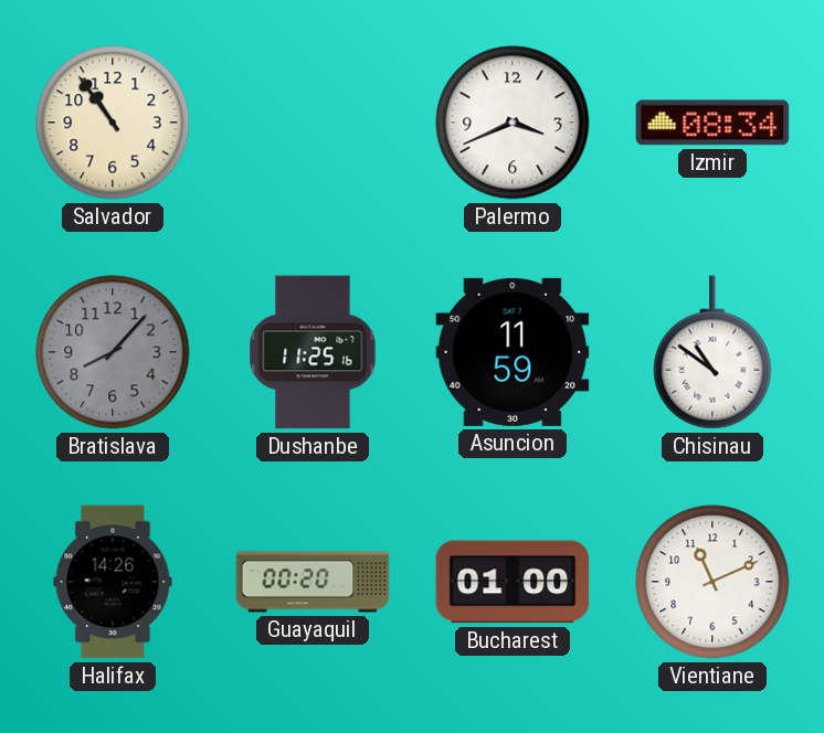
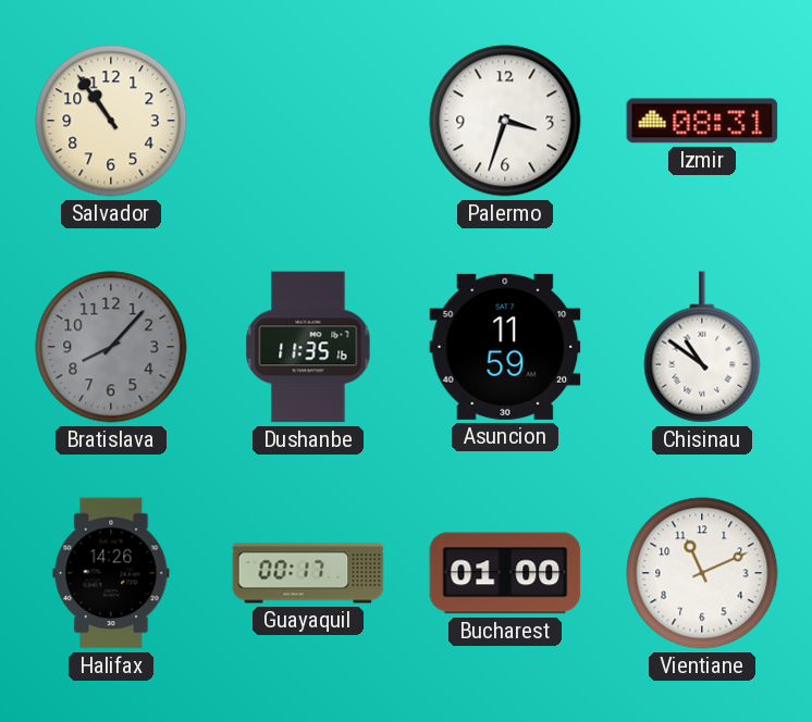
Palermo: 3:41 -> 3:33
Izmir: 08:34 -> 08:31
Dushanbe: 11:25 -> 11:35
Guayaquil: 00:20 -> 00:17
